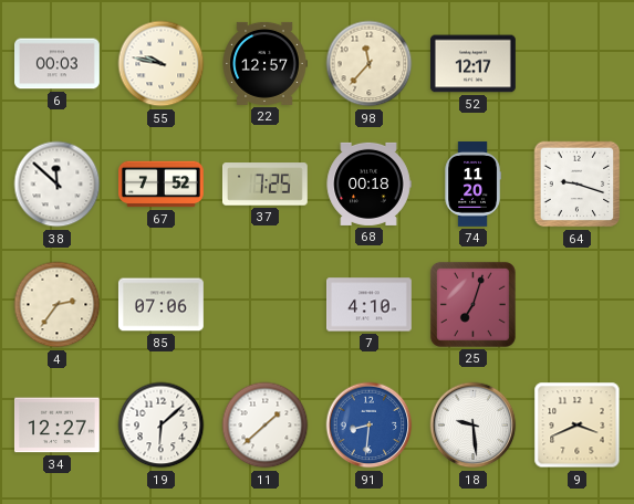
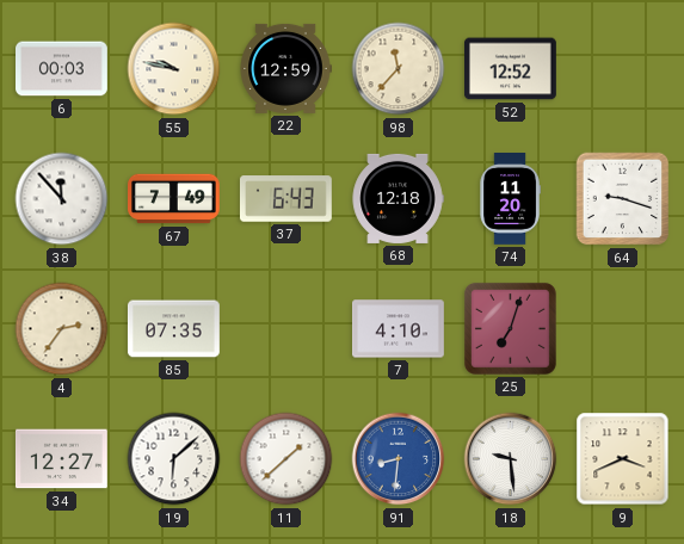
22: 12:57 -> 12:59
52: 12:17 -> 12:52
38: 11:52 -> 11:53
67: 7:52 -> 7:49
37: 7:25 -> 6:43
68: 00:18 -> 12:18
85: 07:06 -> 07:35
